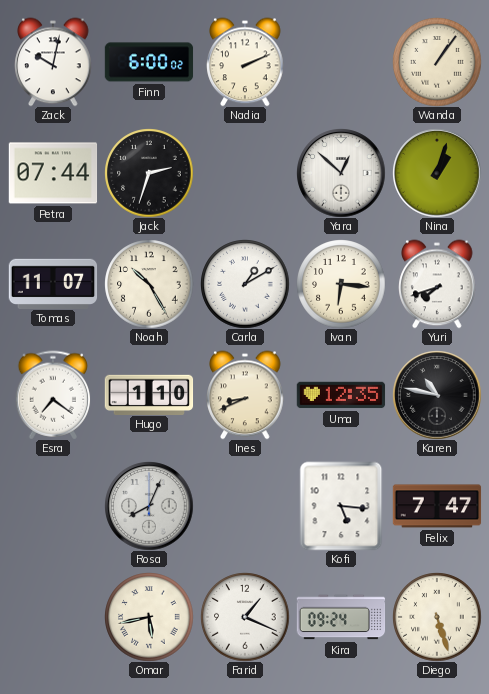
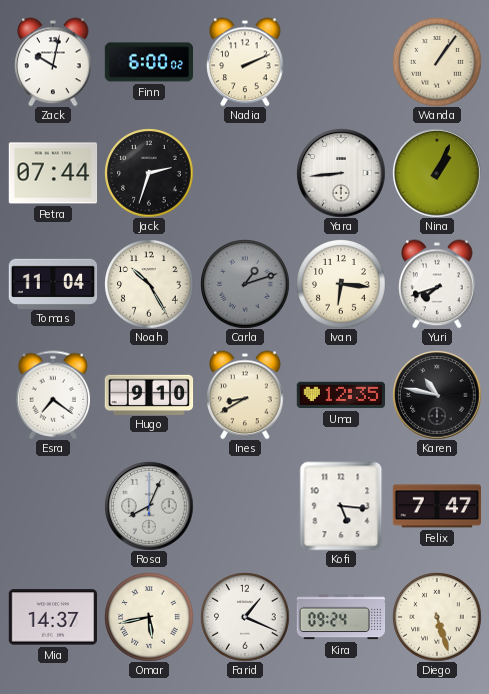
Yara: 12:52 -> 8:44
Nina: 1:03 -> 1:04
Tomas: 11:07 -> 11:04
Carla: 1:10 -> 1:12
Carla dial: white -> grey
Hugo: 1:10 -> 9:10
Ines: 8:41 -> 8:40
Mia: none -> 14:37
